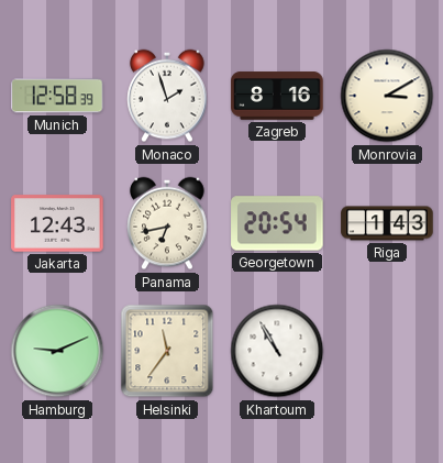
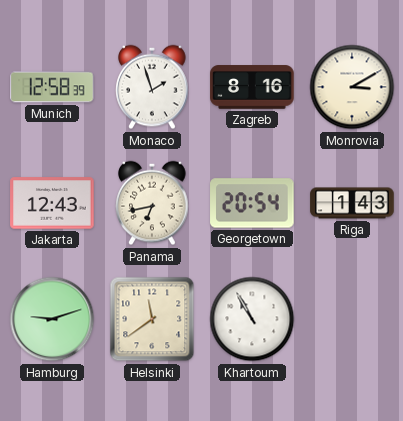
Hamburg: 9:11 -> 9:12
Helsinki: 11:36 -> 11:39
